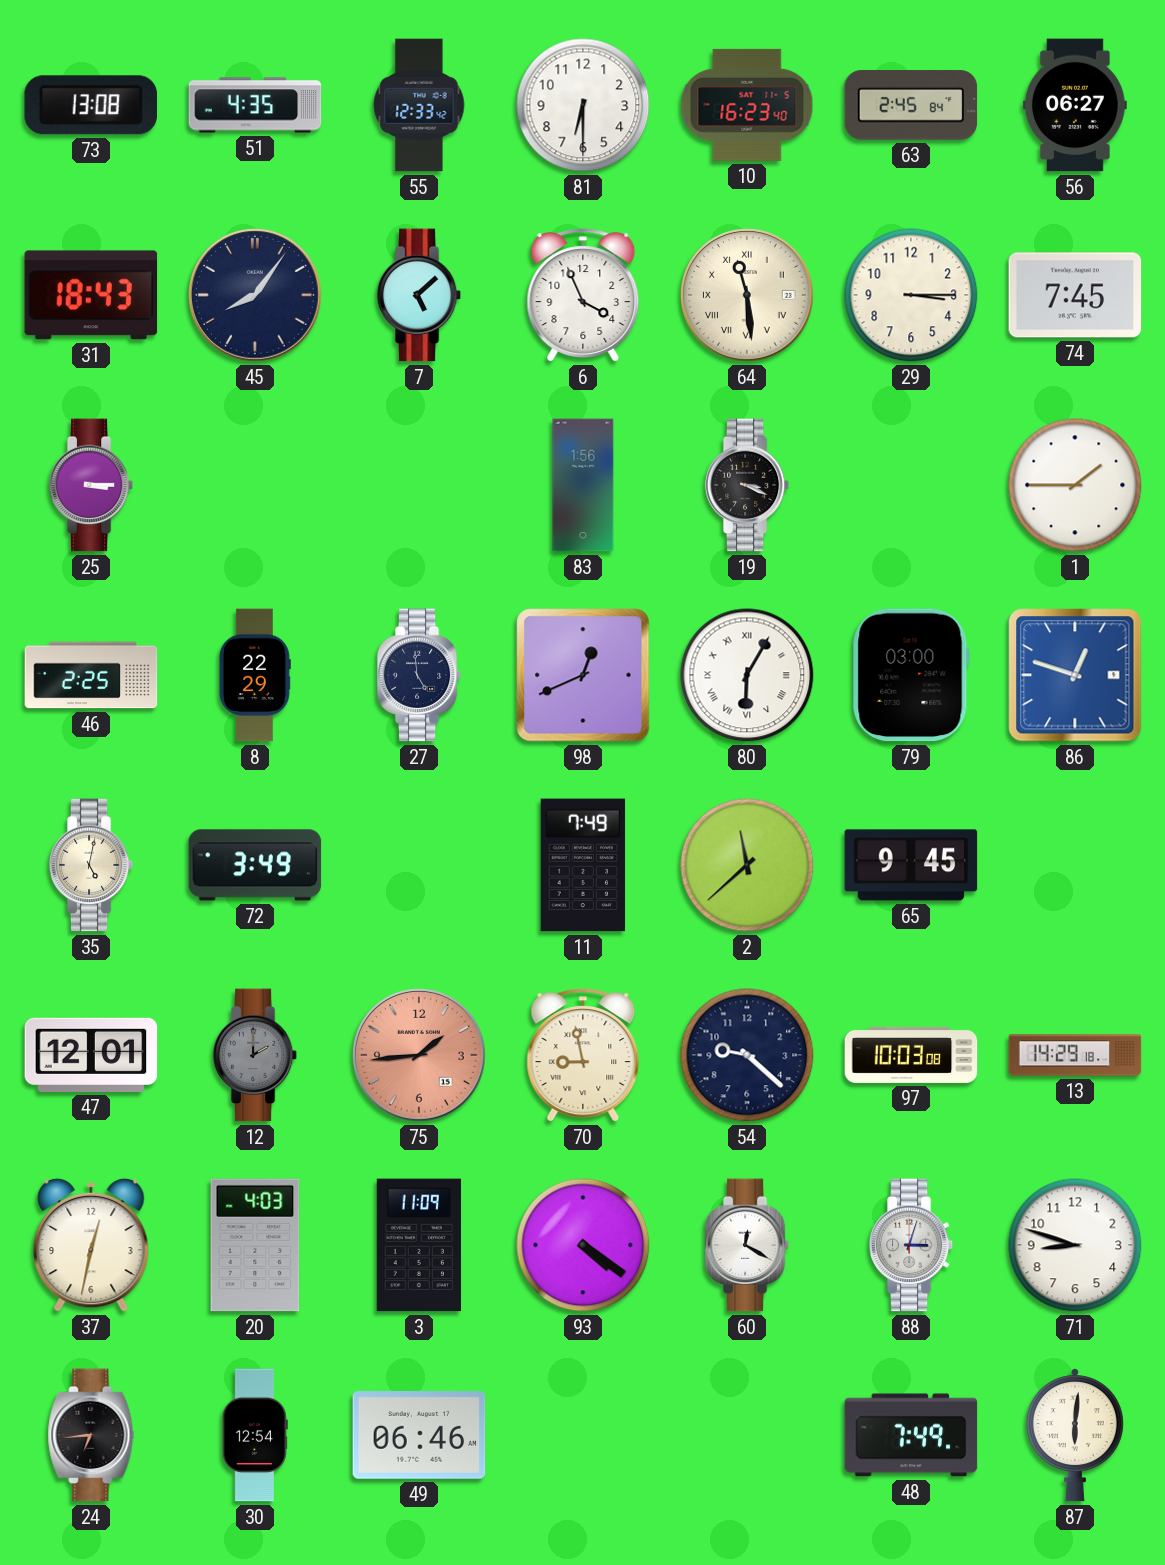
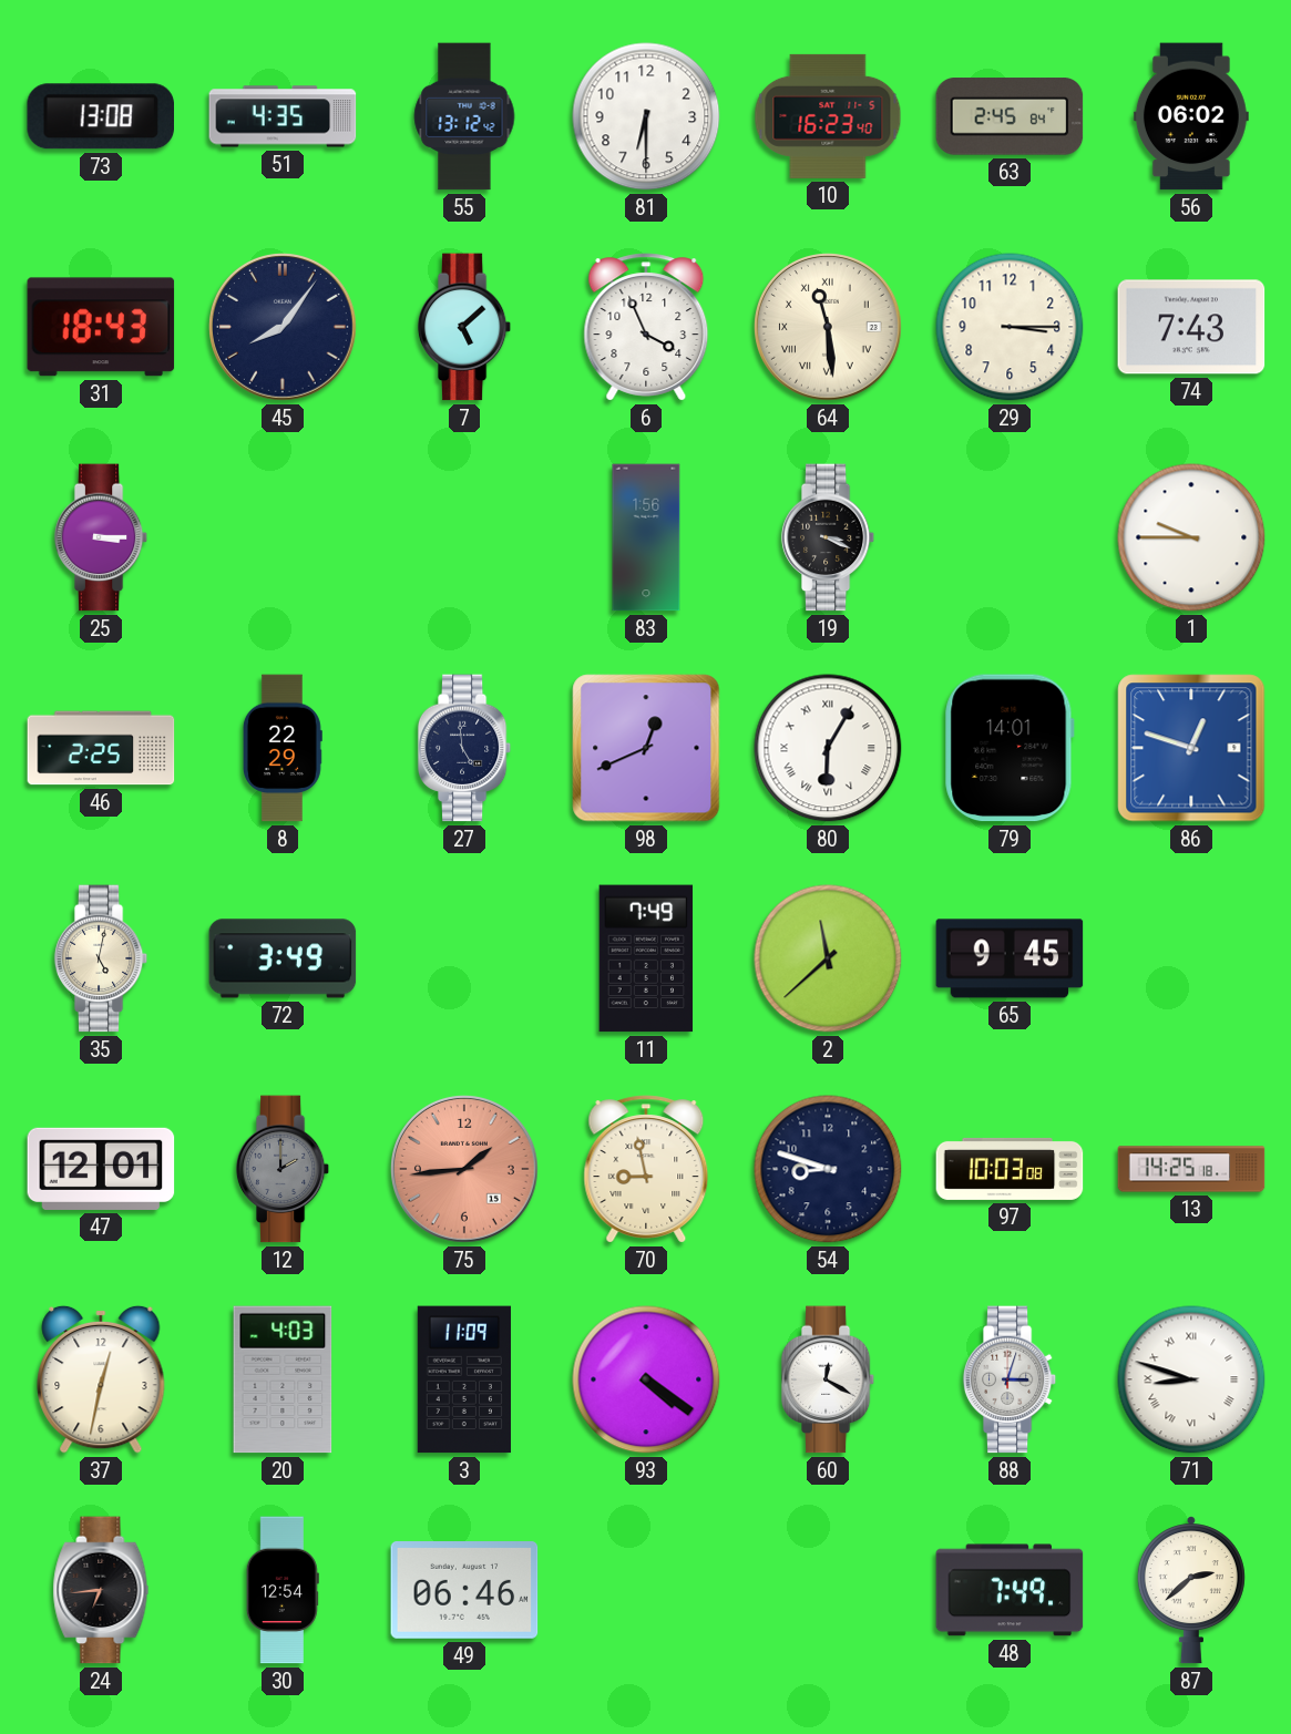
55: 12:33 -> 13:12
56: 06:27 -> 06:02
74: 7:45 -> 7:43
1: 1:45 -> 9:45
79: 03:00 -> 14:01
54: 9:22 -> 8:48
13: 14:29 -> 14:25
71 numerals: Arabic -> Roman
87: 6:01 -> 2:38
